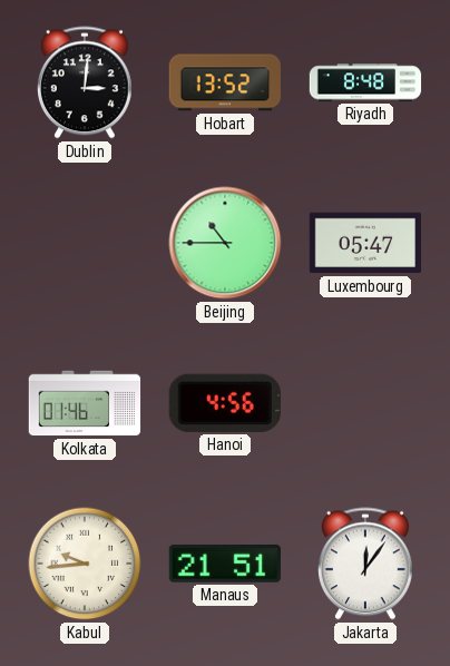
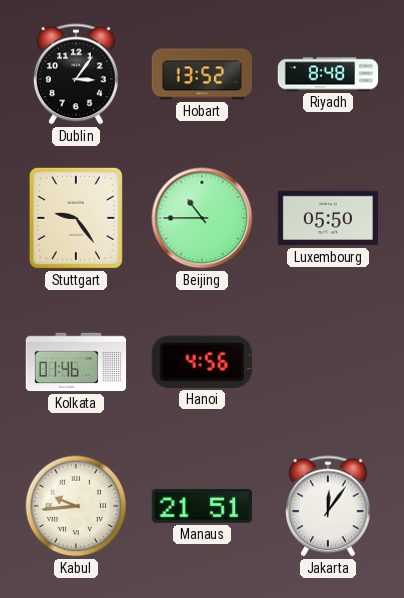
Dublin: 3:01 -> 3:06
Stuttgart: none -> 9:24
Luxembourg: 05:47 -> 05:50
